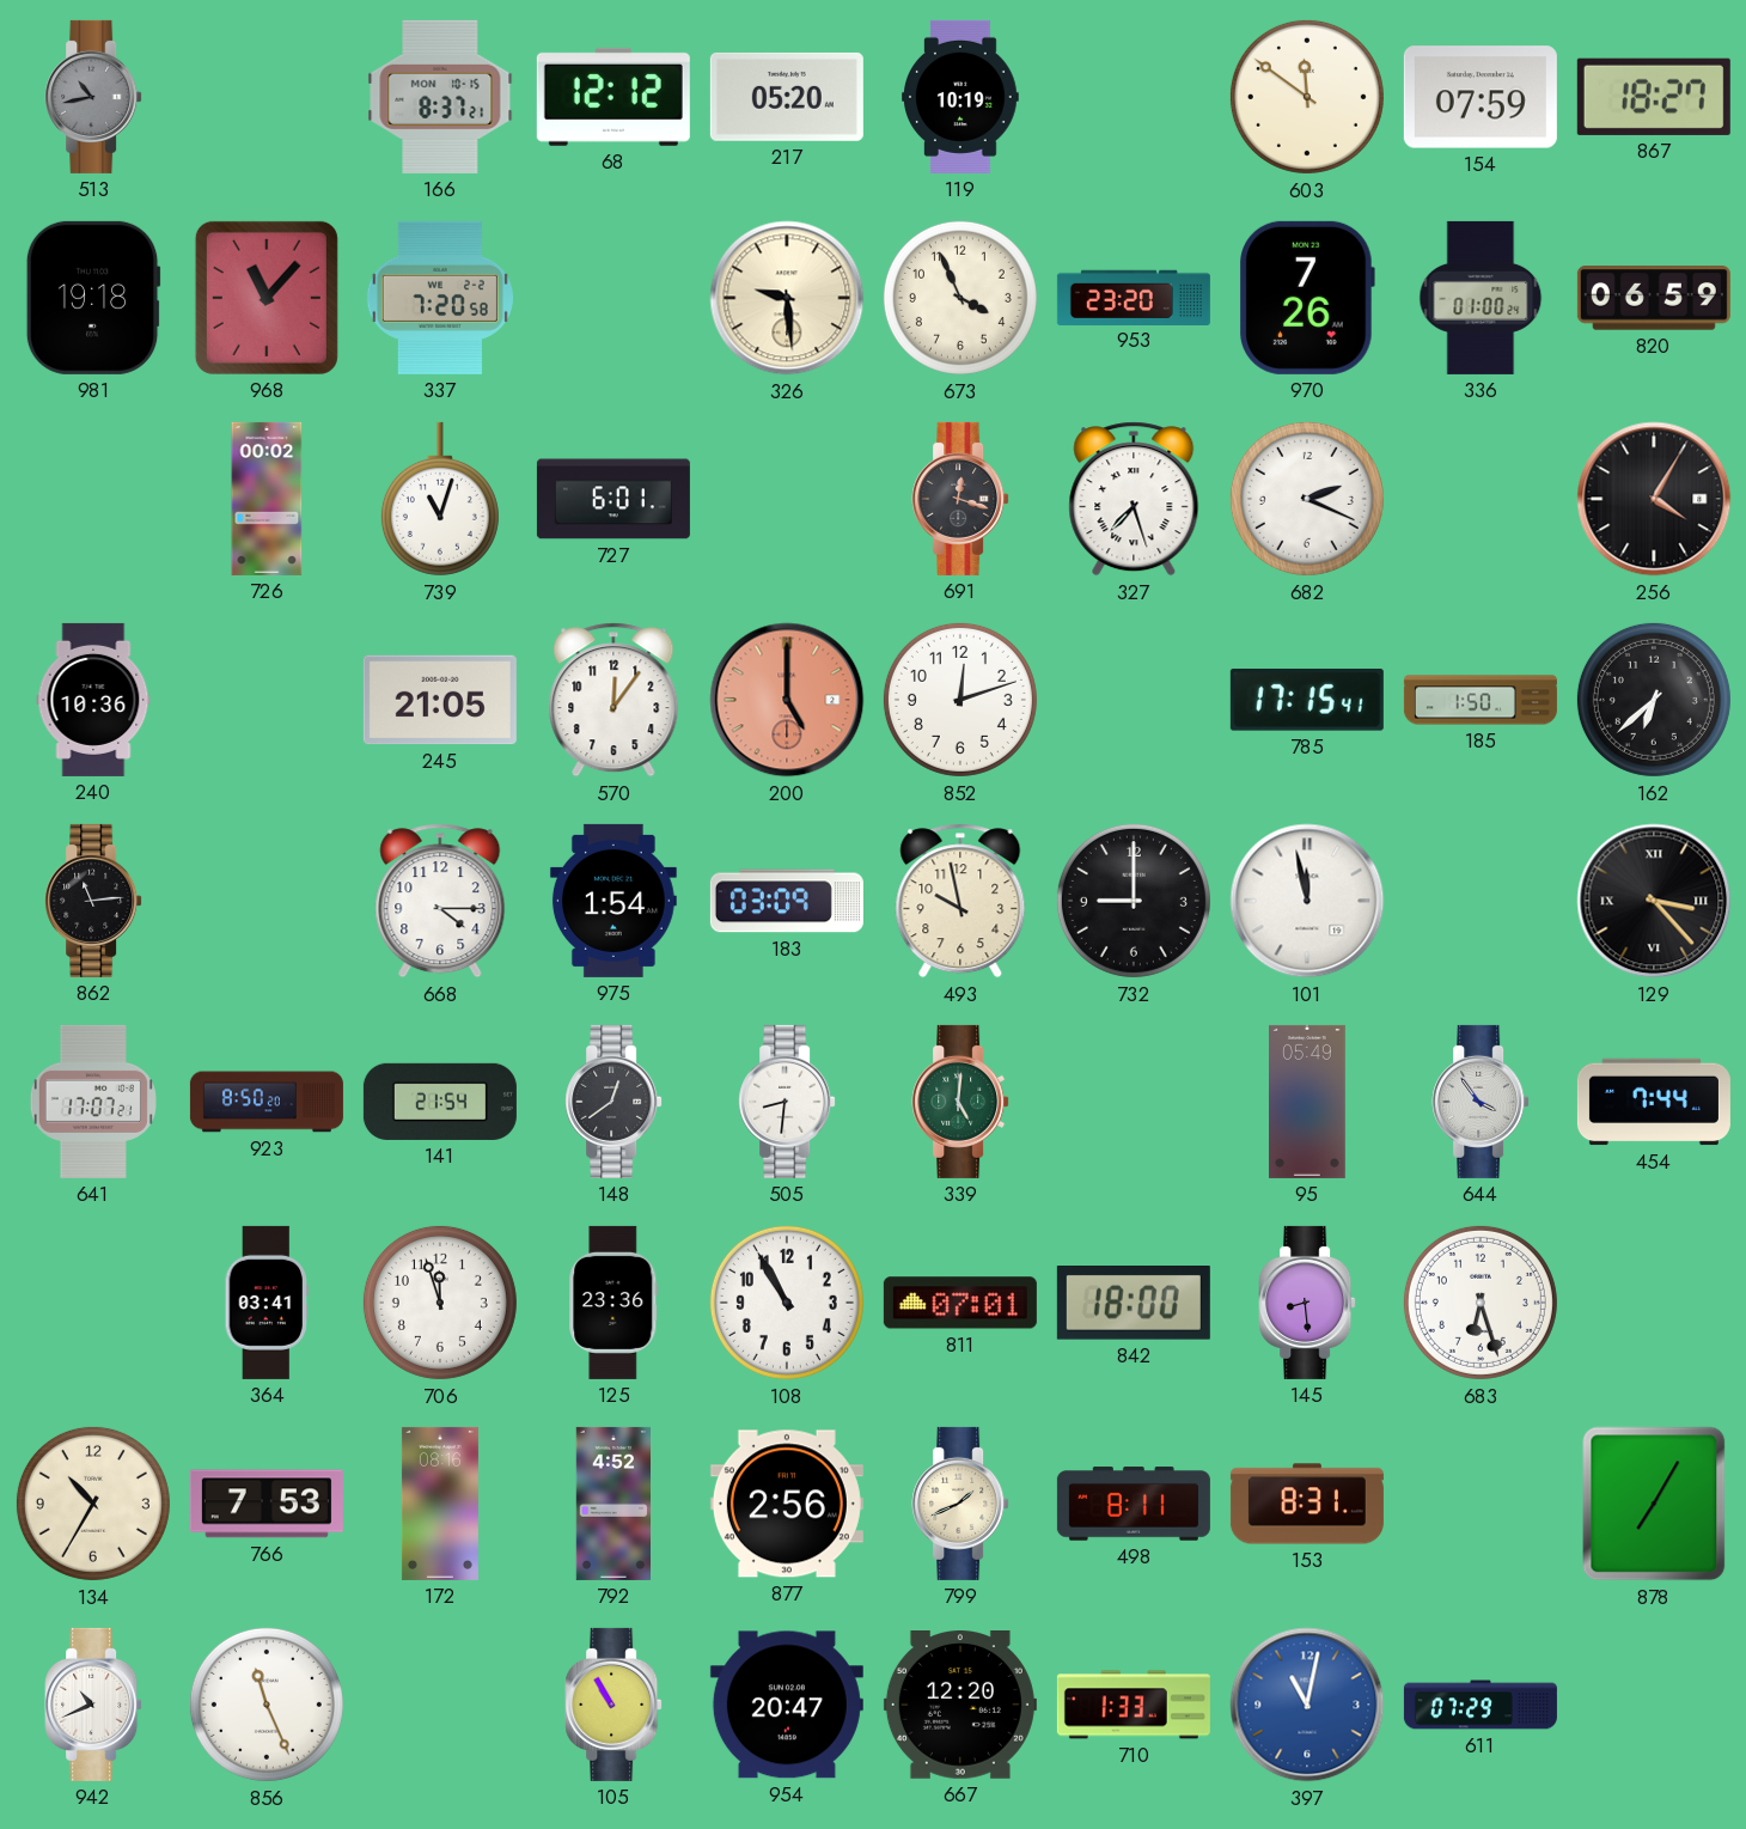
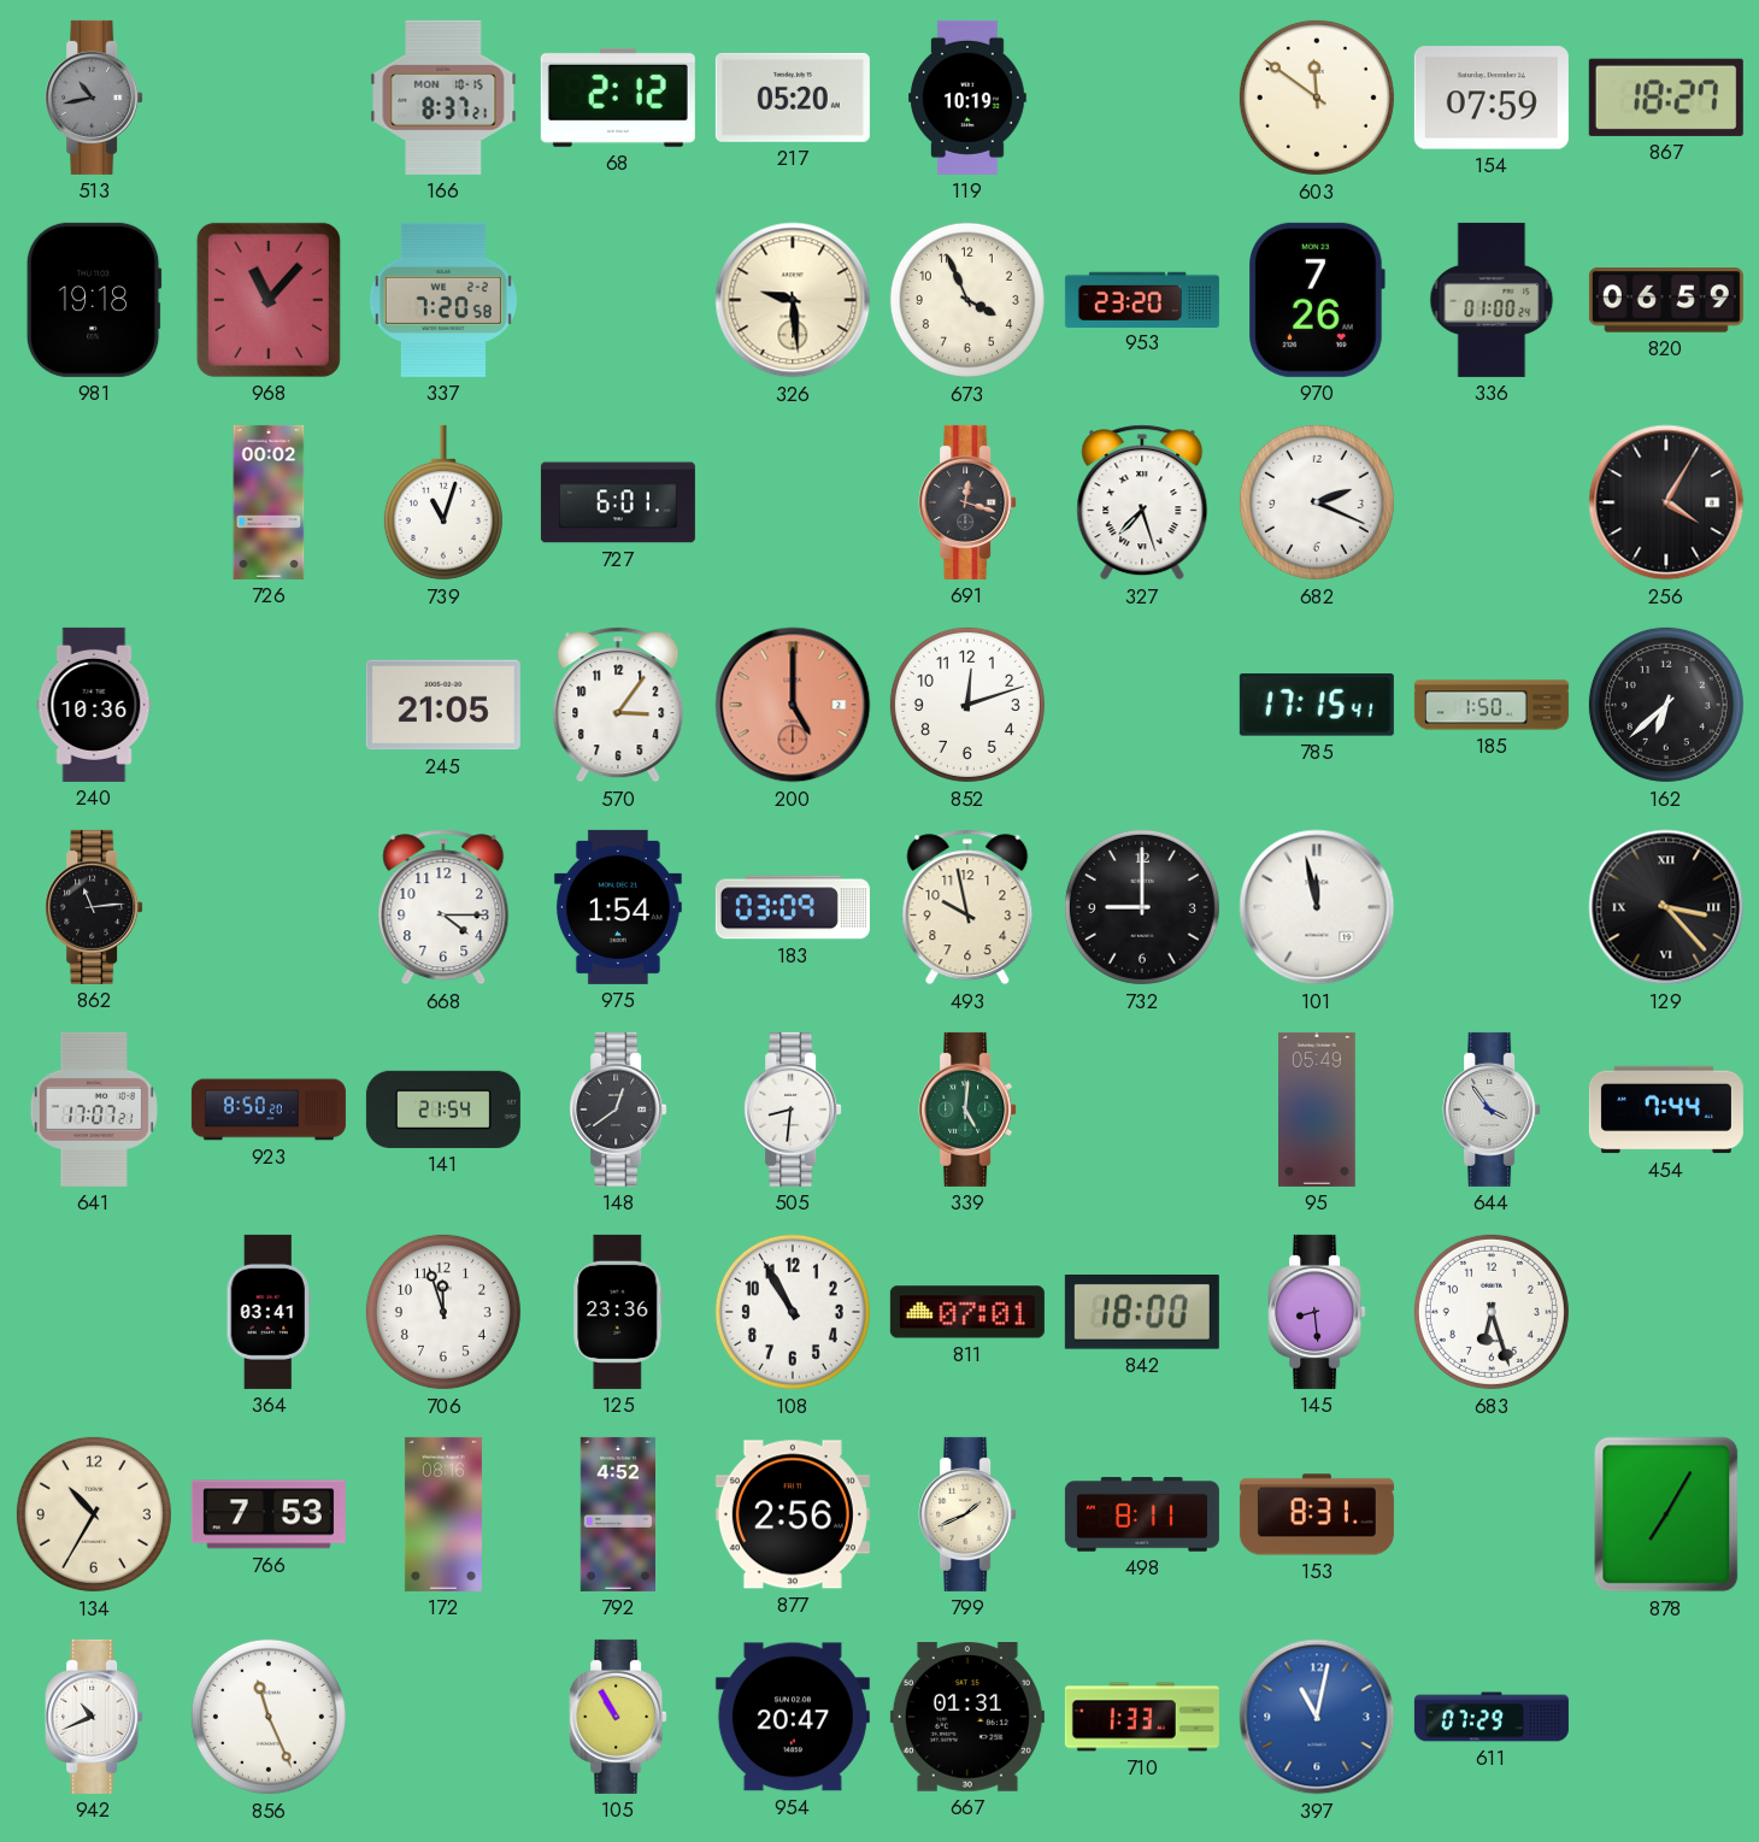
68: 12:12 -> 2:12
570: 12:06 -> 3:06
667: 12:20 -> 01:31
